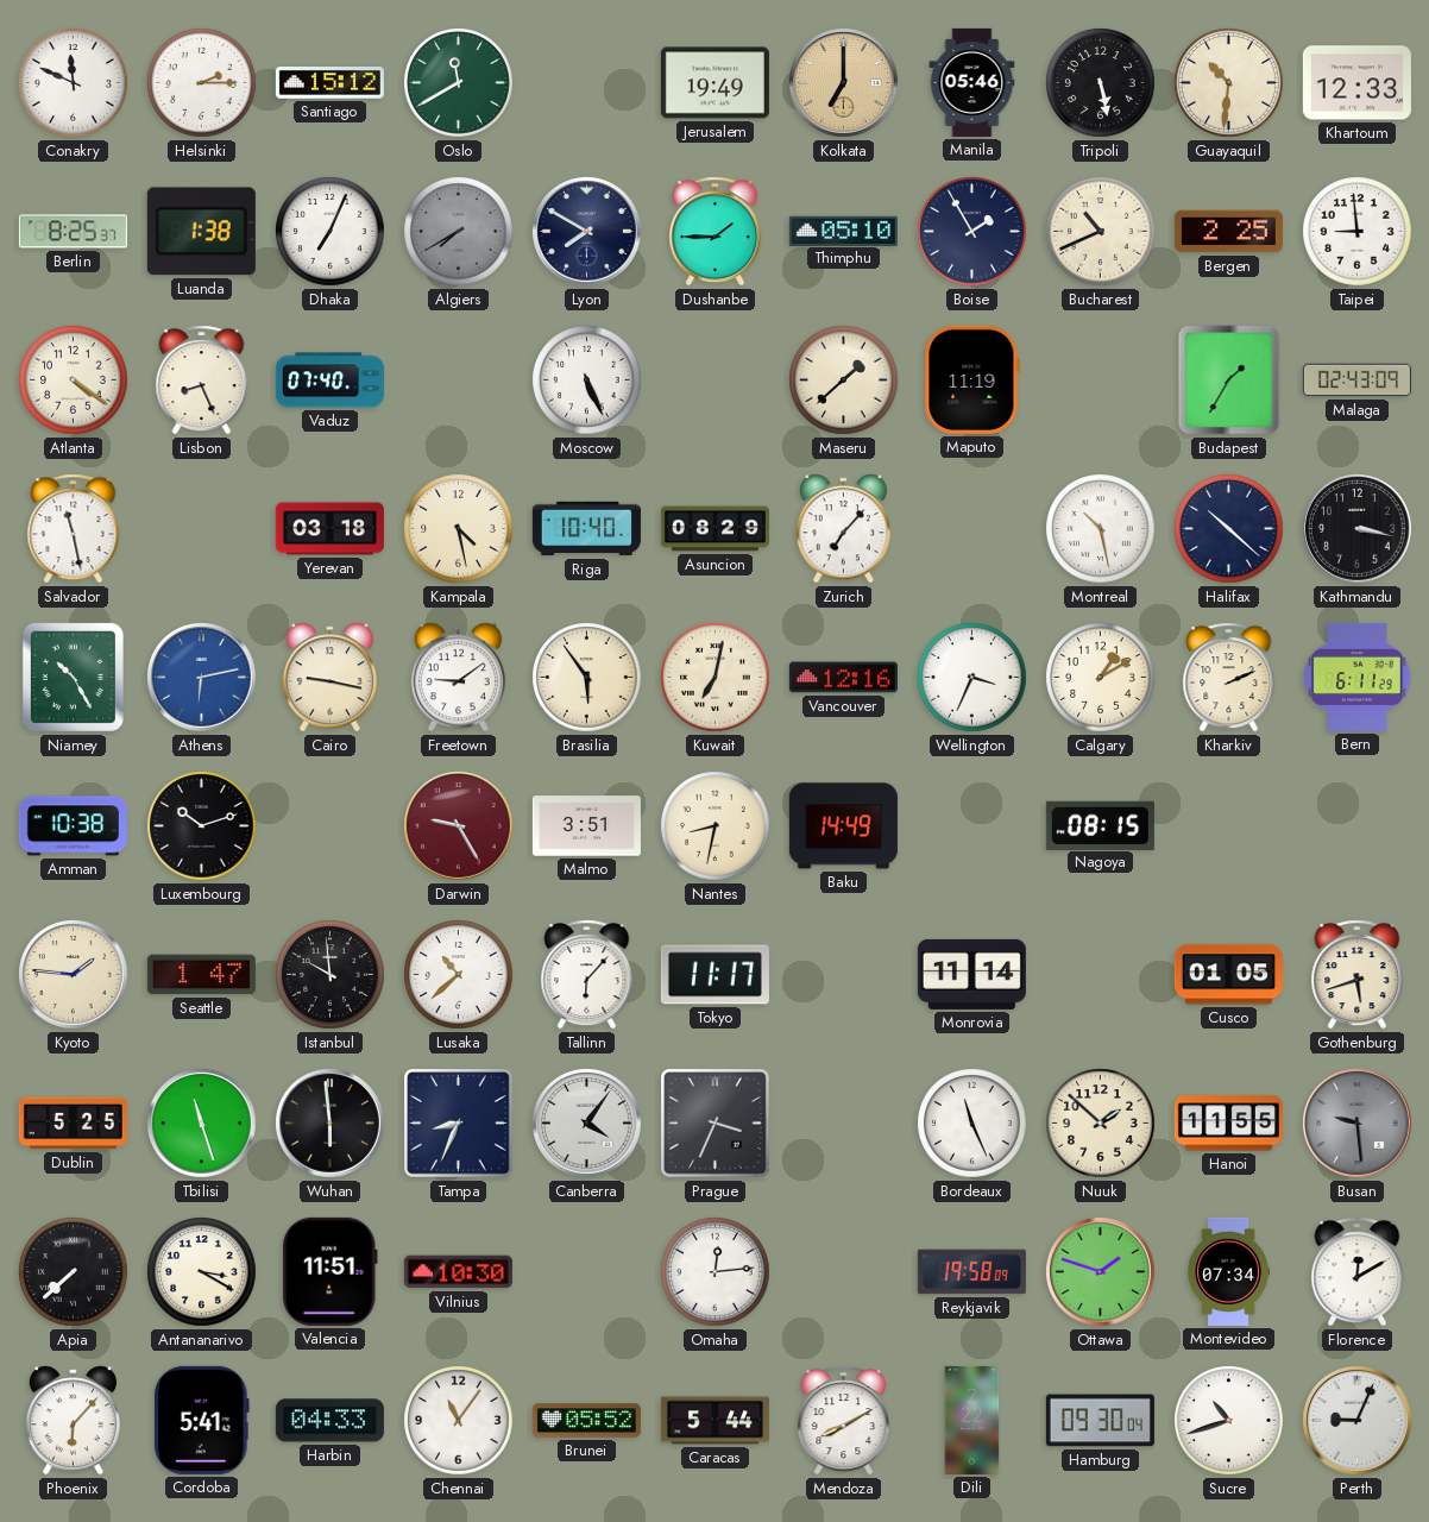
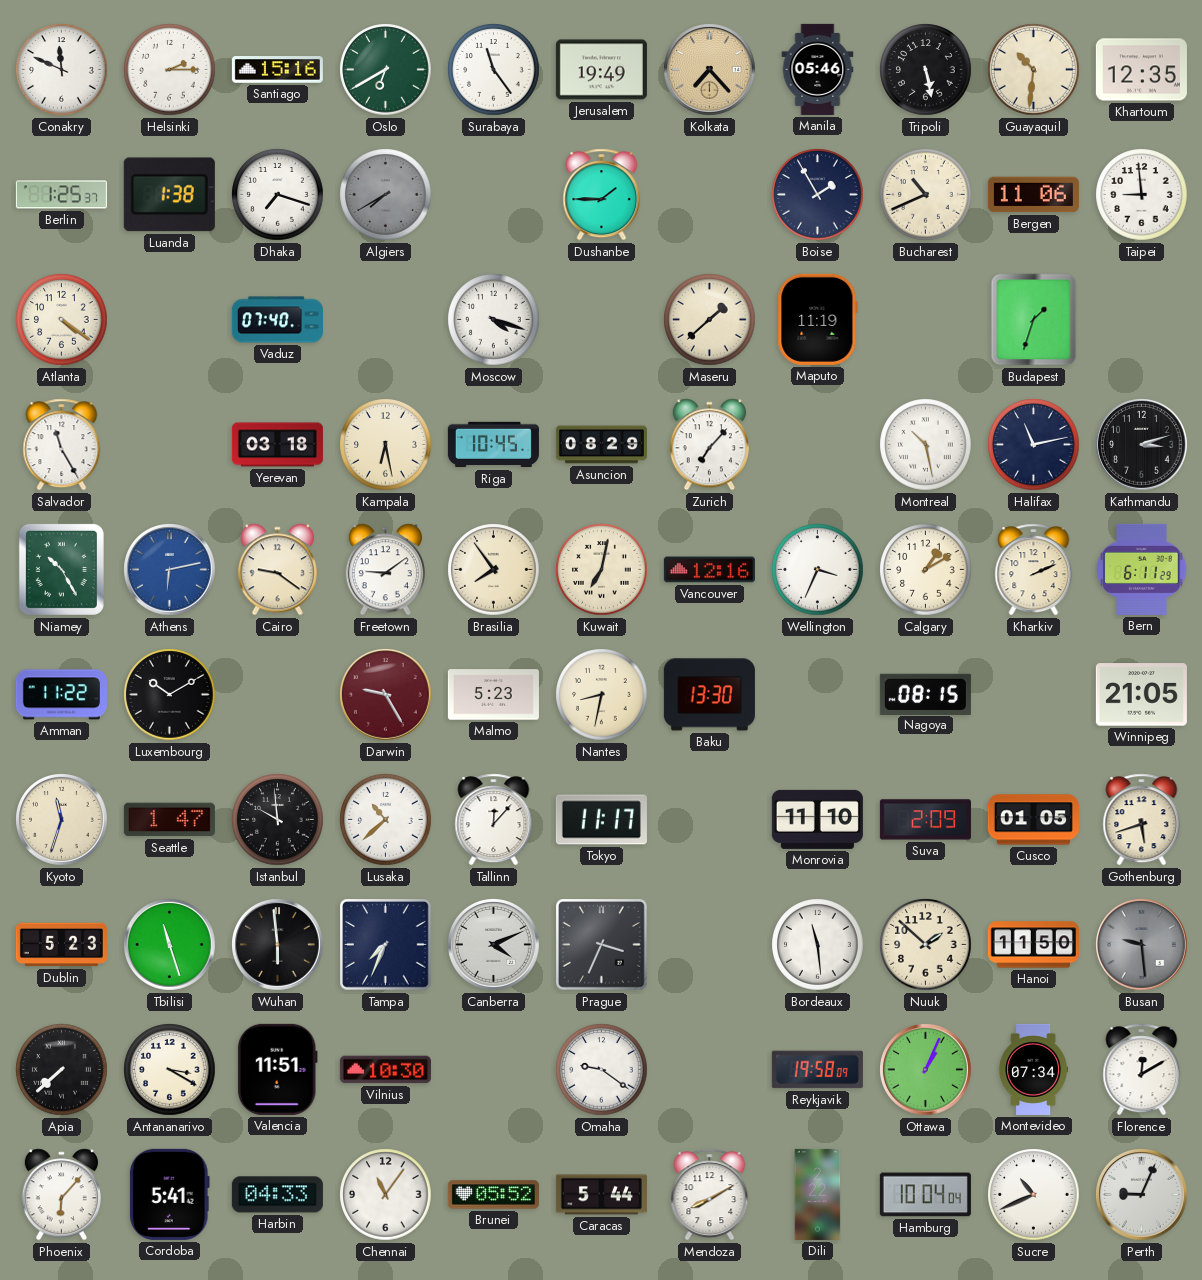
Santiago: 15:12 -> 15:16
Oslo: 11:40 -> 6:40
Surabaya: none -> 11:24
Kolkata: 7:00 -> 7:23
Khartoum: 12:33 -> 12:35
Berlin: 8:25 -> 1:25
Dhaka: 7:04 -> 7:18
Lyon: 7:50 -> none
Thimphu: 05:10 -> none
Bergen: 2:25 -> 11:06
Lisbon: 8:26 -> none
Moscow: 5:26 -> 4:18
Budapest: 1:35 -> 1:33
Malaga: 02:43 -> none
Salvador: 11:28 -> 11:25
Kampala: 4:28 -> 6:28
Riga: 10:40 -> 10:45
Halifax: 10:22 -> 11:13
Kathmandu: 3:17 -> 3:12
Cairo: 9:17 -> 9:21
Brasilia: 5:54 -> 7:54
Amman: 10:38 -> 11:22
Luxembourg: 10:12 -> 10:10
Malmo: 3:51 -> 5:23
Baku: 14:49 -> 13:30
Winnipeg: none -> 21:05
Kyoto: 1:46 -> 11:33
Tallinn: 6:07 -> 12:07
Monrovia: 11:14 -> 11:10
Suva: none -> 2:09
Dublin: 5:25 -> 5:23
Tampa: 8:34 -> 7:34
Canberra: 4:06 -> 4:11
Bordeaux: 11:26 -> 11:29
Hanoi: 11:55 -> 11:50
Omaha: 12:14 -> 9:21
Ottawa: 1:48 -> 1:04
Hamburg: 09:30 -> 10:04
Sucre: 10:42 -> 10:41
